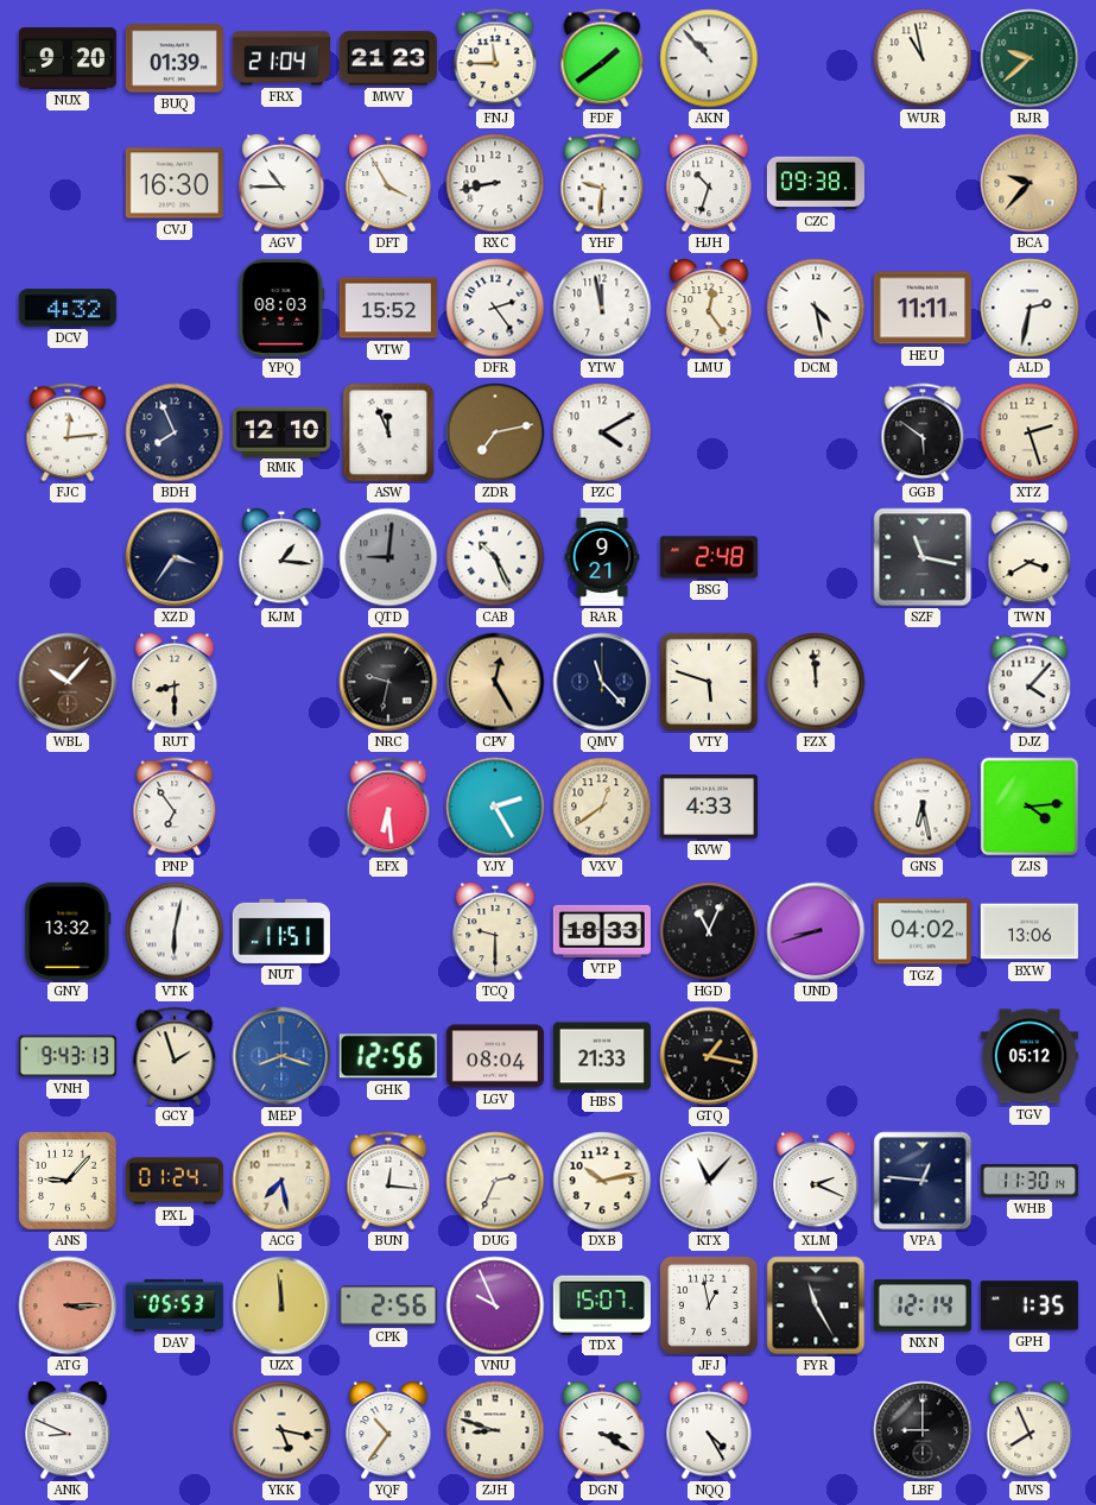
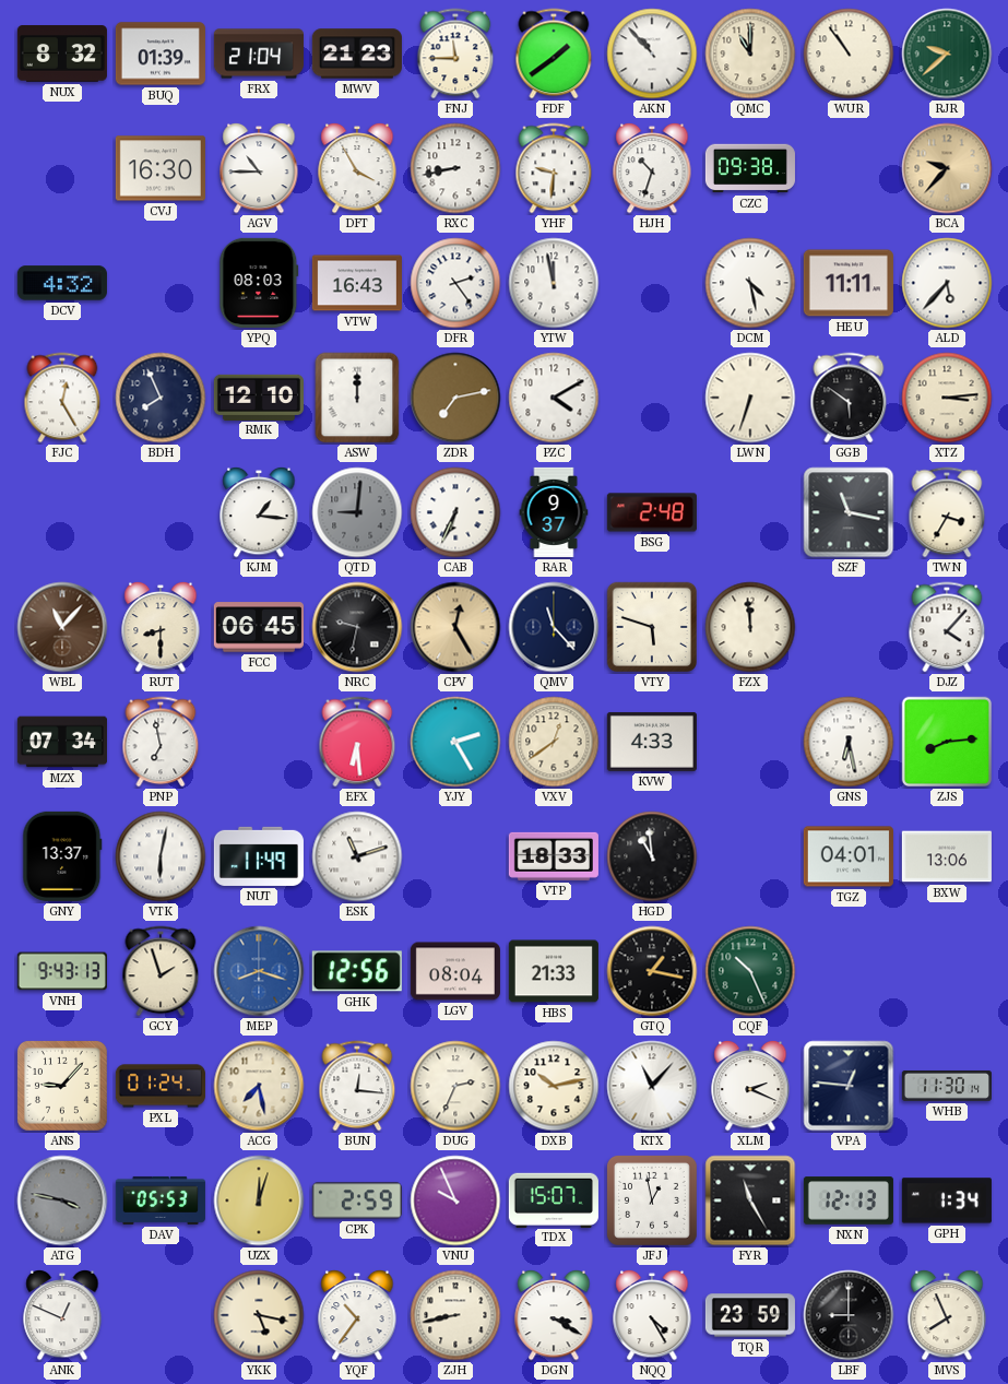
NUX: 9:20 -> 8:32
QMC: none -> 11:00
WUR: 10:58 -> 10:54
VTW: 15:52 -> 16:43
LMU: 12:24 -> none
ALD: 2:32 -> 5:37
FJC: 12:14 -> 12:25
ASW: 11:56 -> 12:00
LWN: none -> 6:33
XTZ: 2:27 -> 3:14
XZD: 3:36 -> none
CAB: 10:26 -> 6:34
RAR: 9:21 -> 9:37
TWN: 3:40 -> 3:35
WBL: 10:07 -> 11:07
FCC: none -> 06:45
MZX: none -> 07:34
PNP: 6:54 -> 6:58
ZJS: 4:14 -> 8:14
GNY: 13:32 -> 13:37
NUT: 11:51 -> 11:49
ESK: none -> 11:12
TCQ: 9:30 -> none
HGD: 11:04 -> 10:59
UND: 8:42 -> none
TGZ: 04:02 -> 04:01
CQF: none -> 10:26
TGV: 05:12 -> none
ATG: 3:15 -> 3:47
ATG dial: salmon -> grey
UZX: 11:59 -> 12:03
CPK: 2:56 -> 2:59
NXN: 12:14 -> 12:13
GPH: 1:35 -> 1:34
ANK: 8:49 -> 12:49
ZJH: 8:48 -> 8:43
TQR: none -> 23:59
